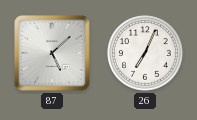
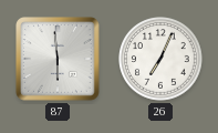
87: 5:08 -> 5:59
